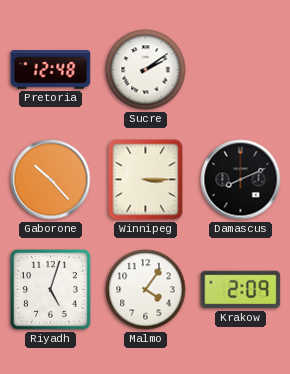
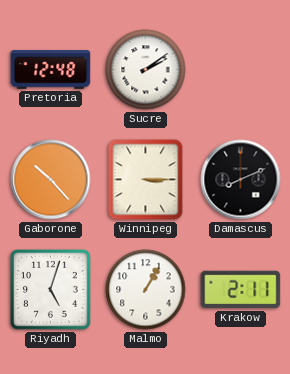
Malmo: 4:06 -> 1:05
Krakow: 2:09 -> 2:11
